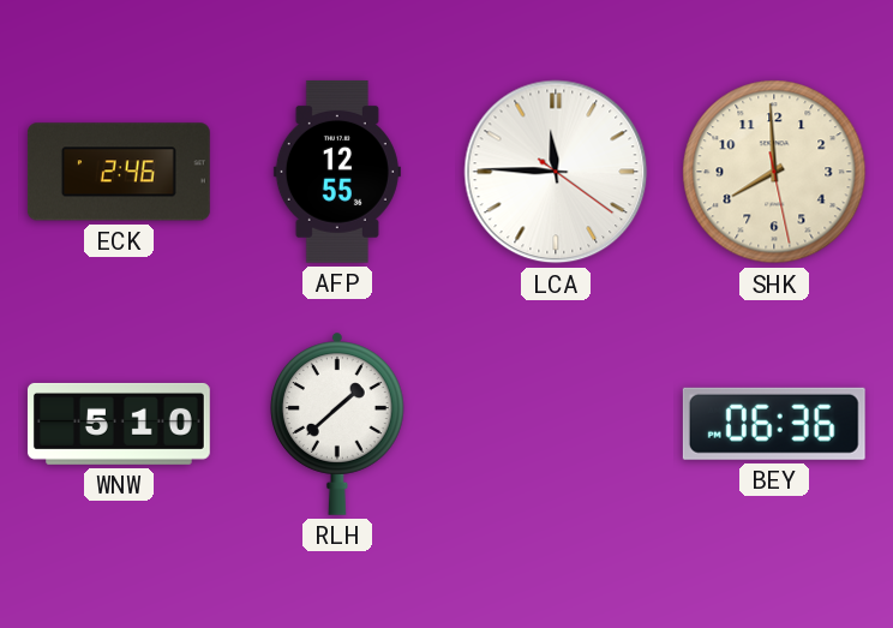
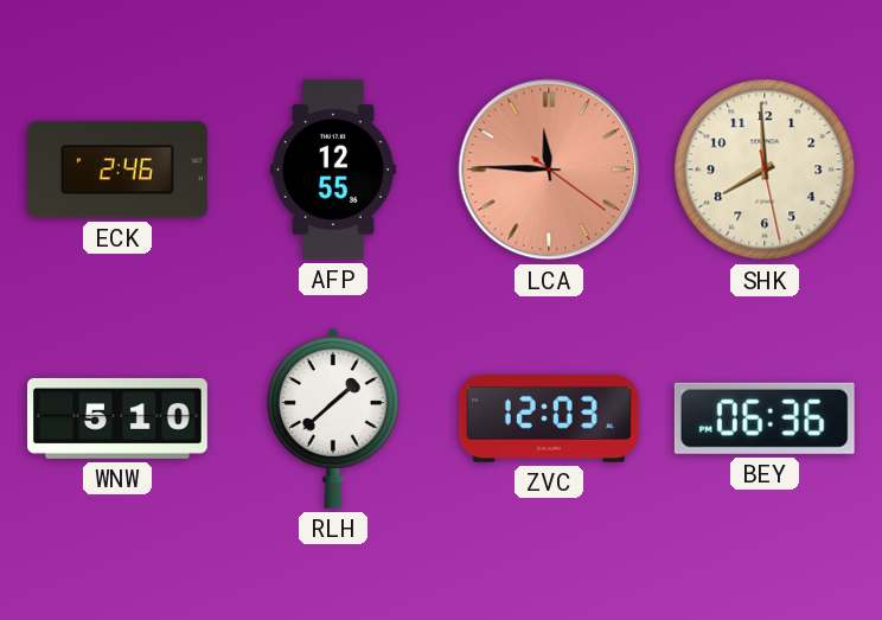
LCA dial: white -> salmon
ZVC: none -> 12:03
